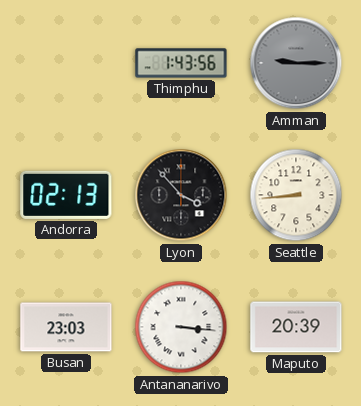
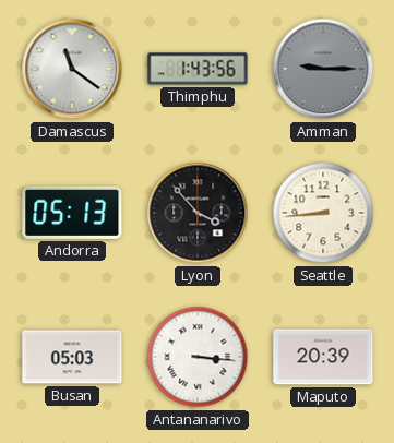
Damascus: none -> 11:21
Andorra: 02:13 -> 05:13
Busan: 23:03 -> 05:03
